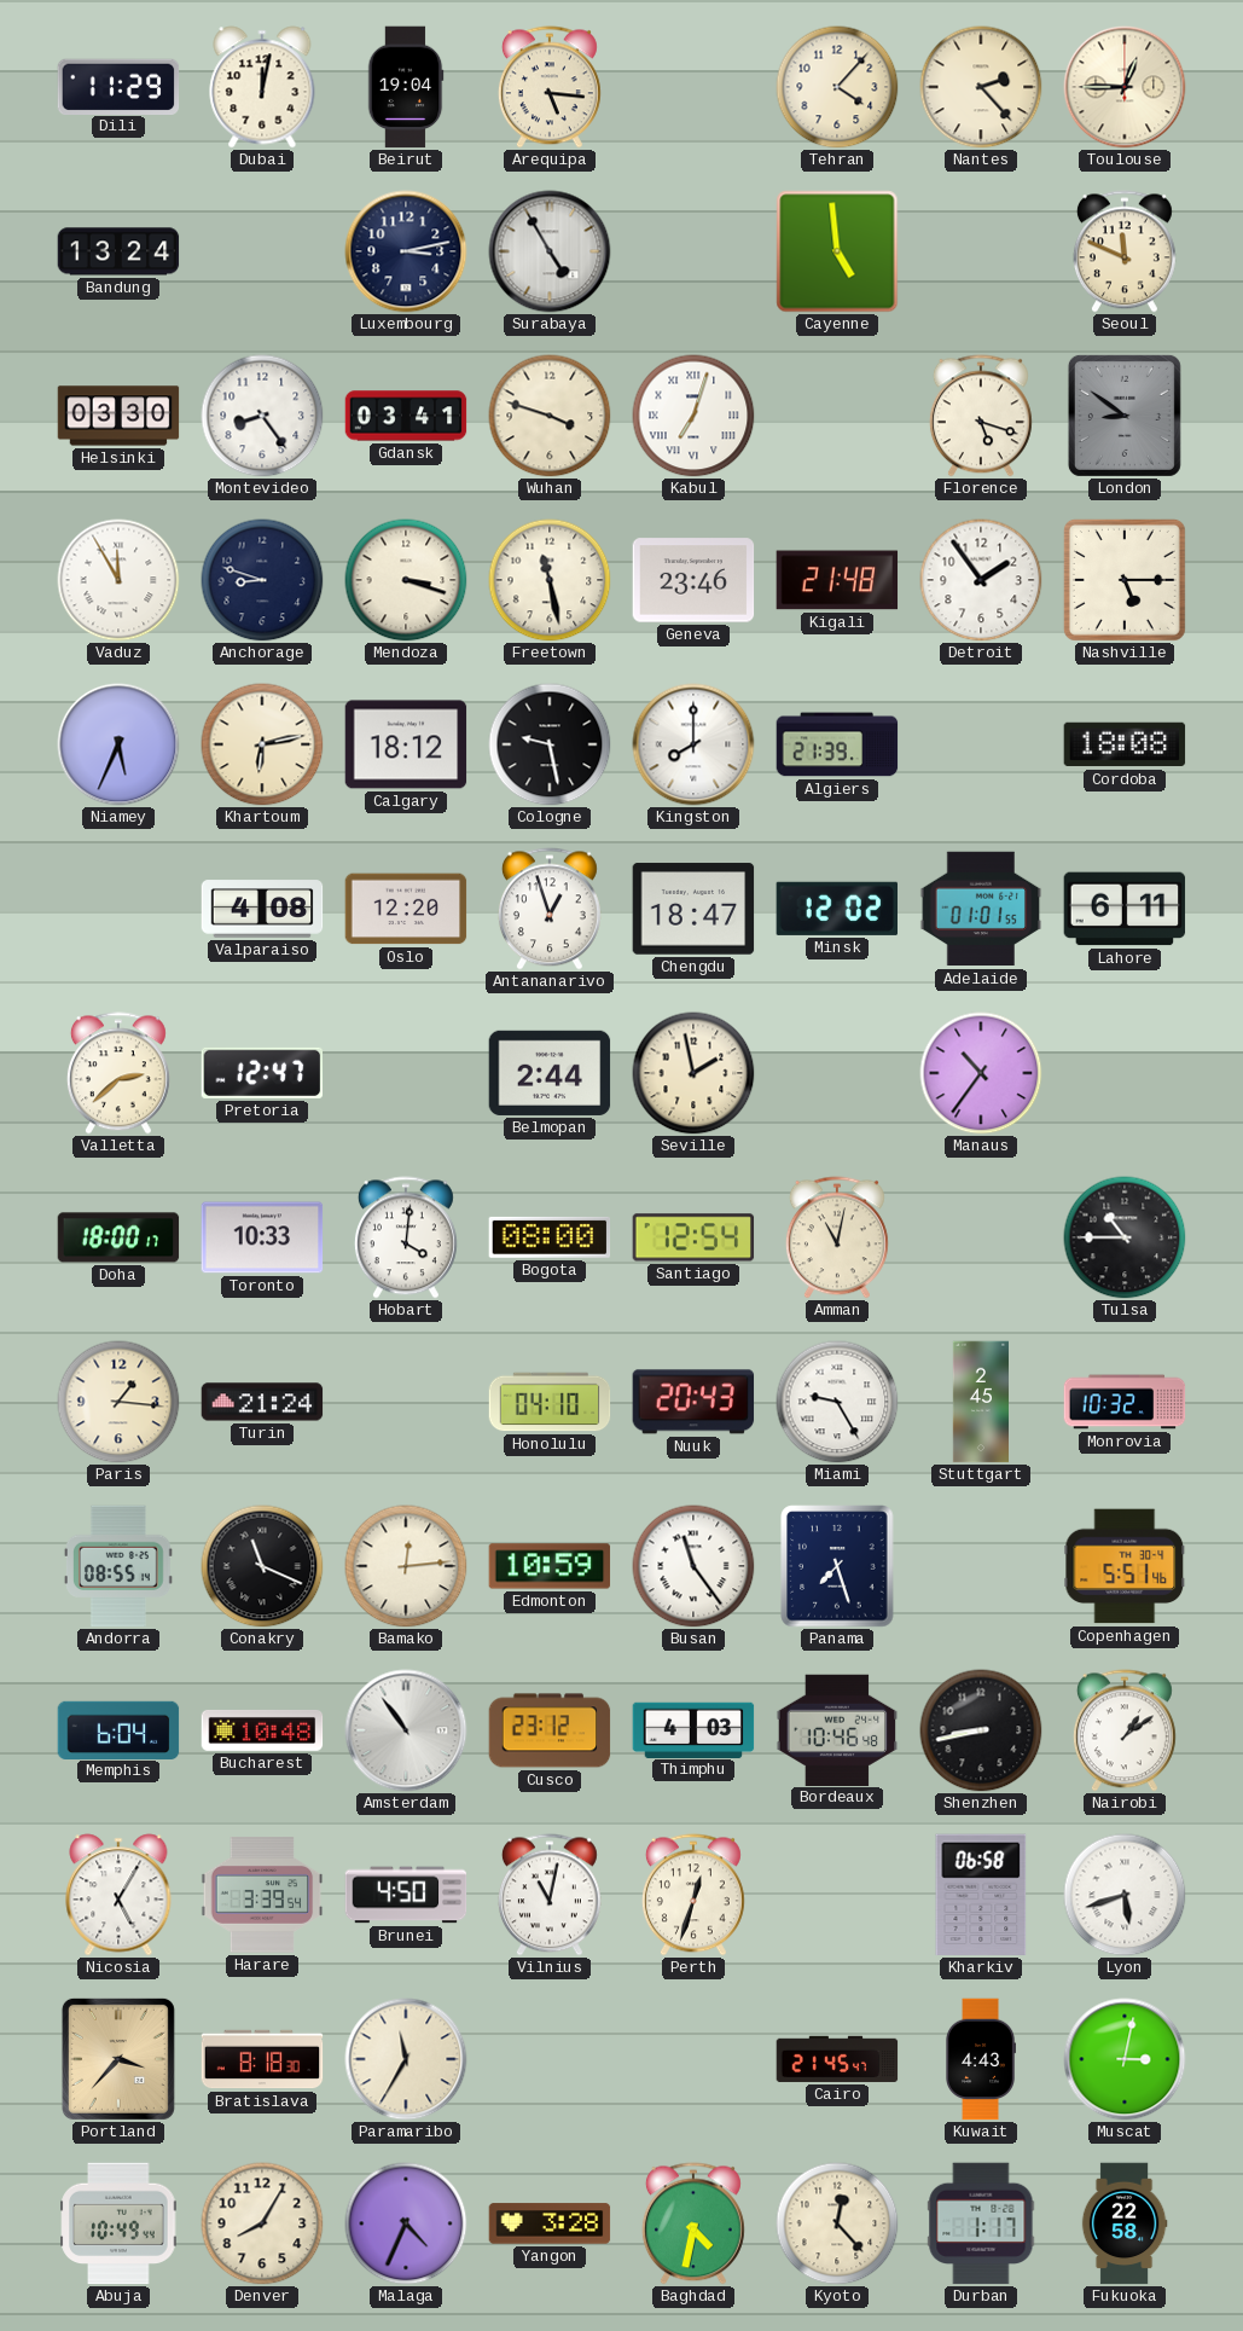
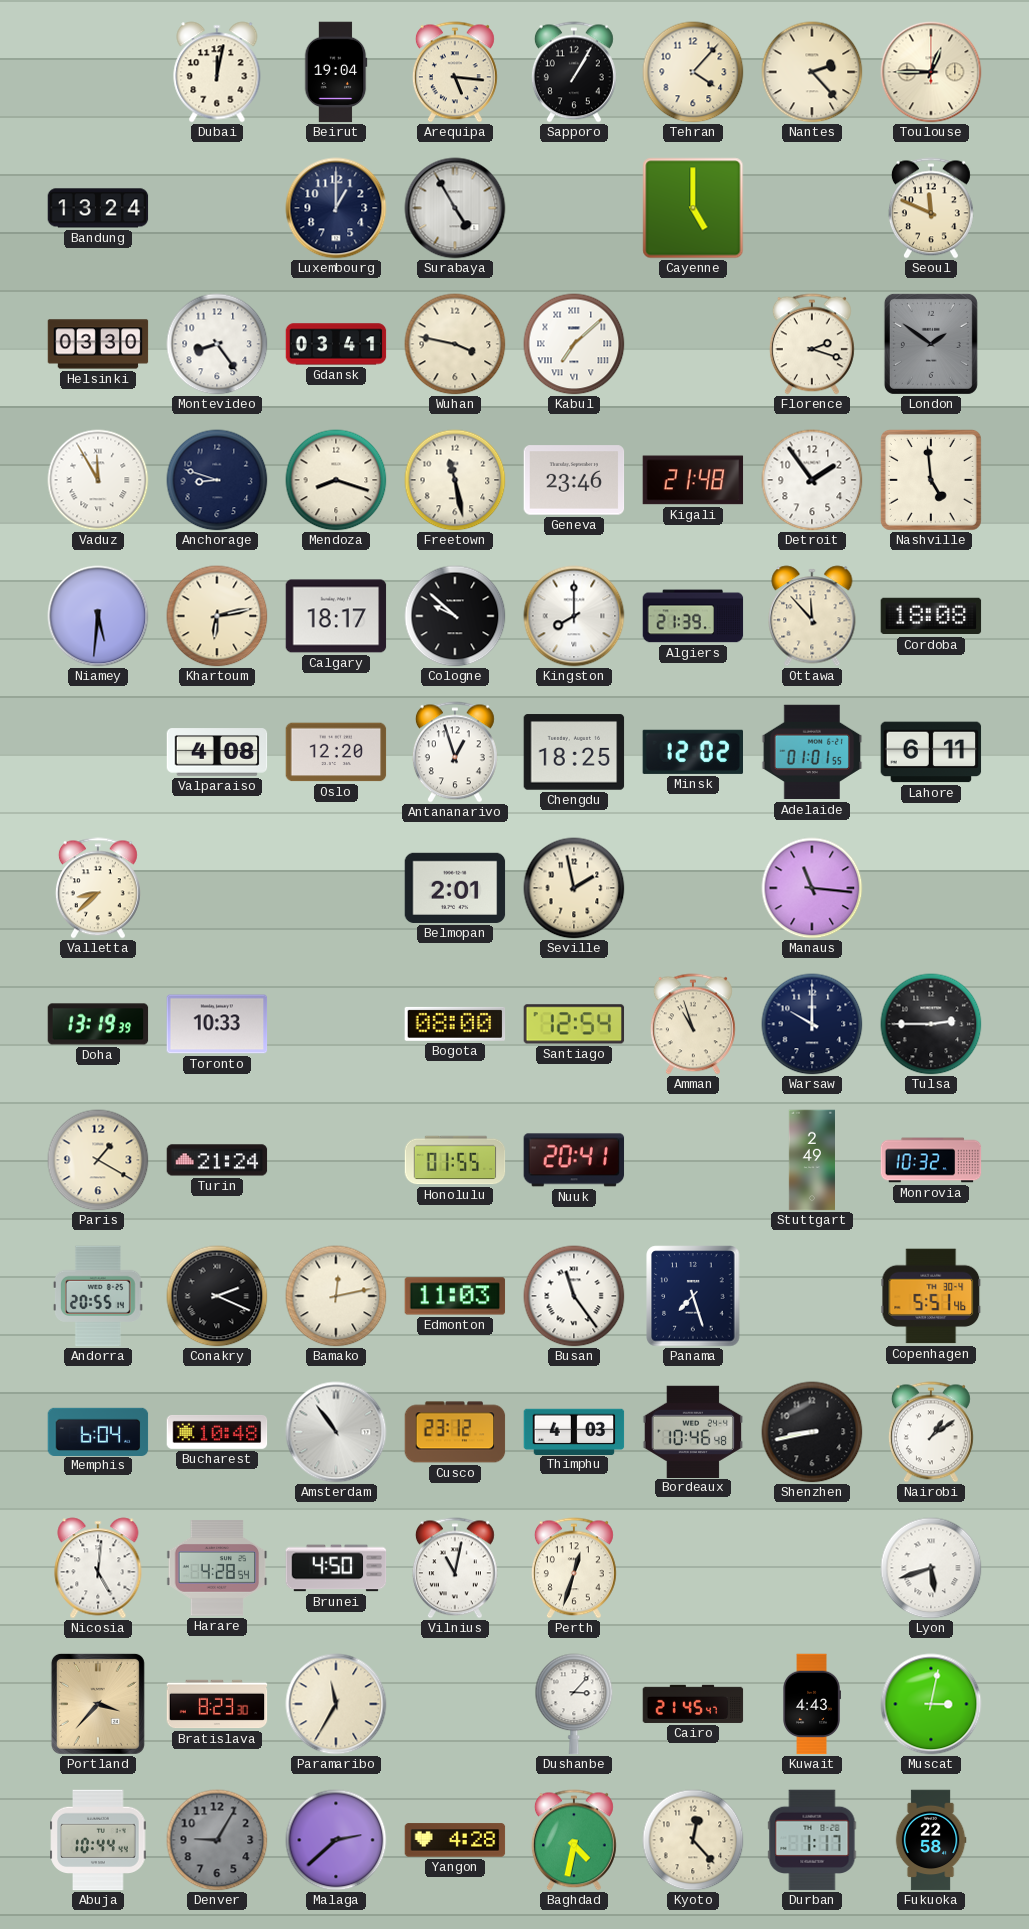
Dili: 11:29 -> none
Sapporo: none -> 1:05
Luxembourg: 3:13 -> 1:00
Cayenne: 4:59 -> 5:00
Wuhan: 3:48 -> 3:47
Kabul: 7:03 -> 7:08
Florence: 5:18 -> 2:18
London: 8:51 -> 1:51
Mendoza: 3:18 -> 8:18
Nashville: 5:15 -> 4:59
Niamey: 5:34 -> 5:31
Calgary: 18:12 -> 18:17
Cologne: 9:28 -> 9:52
Ottawa: none -> 11:53
Chengdu: 18:47 -> 18:25
Valletta: 2:38 -> 8:38
Pretoria: 12:47 -> none
Belmopan: 2:44 -> 2:01
Manaus: 10:36 -> 11:16
Doha: 18:00 -> 13:19
Hobart: 4:01 -> none
Amman: 11:02 -> 10:57
Warsaw: none -> 10:00
Tulsa: 10:45 -> 2:45
Paris: 1:16 -> 1:20
Honolulu: 04:10 -> 01:55
Nuuk: 20:43 -> 20:41
Miami: 9:25 -> none
Stuttgart: 2:45 -> 2:49
Andorra: 08:55 -> 20:55
Conakry: 11:19 -> 2:19
Bamako: 12:14 -> 12:13
Edmonton: 10:59 -> 11:03
Nicosia: 5:05 -> 5:01
Harare: 3:39 -> 4:28
Kharkiv: 06:58 -> none
Bratislava: 8:18 -> 8:23
Dushanbe: none -> 3:07
Abuja: 10:49 -> 10:44
Denver: 8:05 -> 9:05
Denver dial: cream -> grey
Malaga: 4:34 -> 2:38
Yangon: 3:28 -> 4:28
